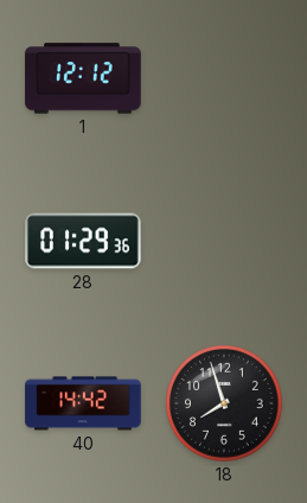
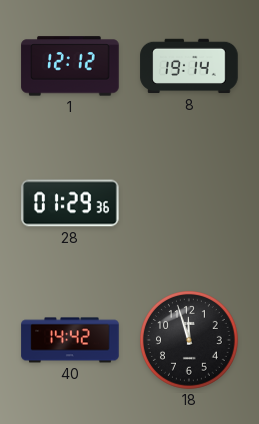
8: none -> 19:14
18: 7:57 -> 11:57
